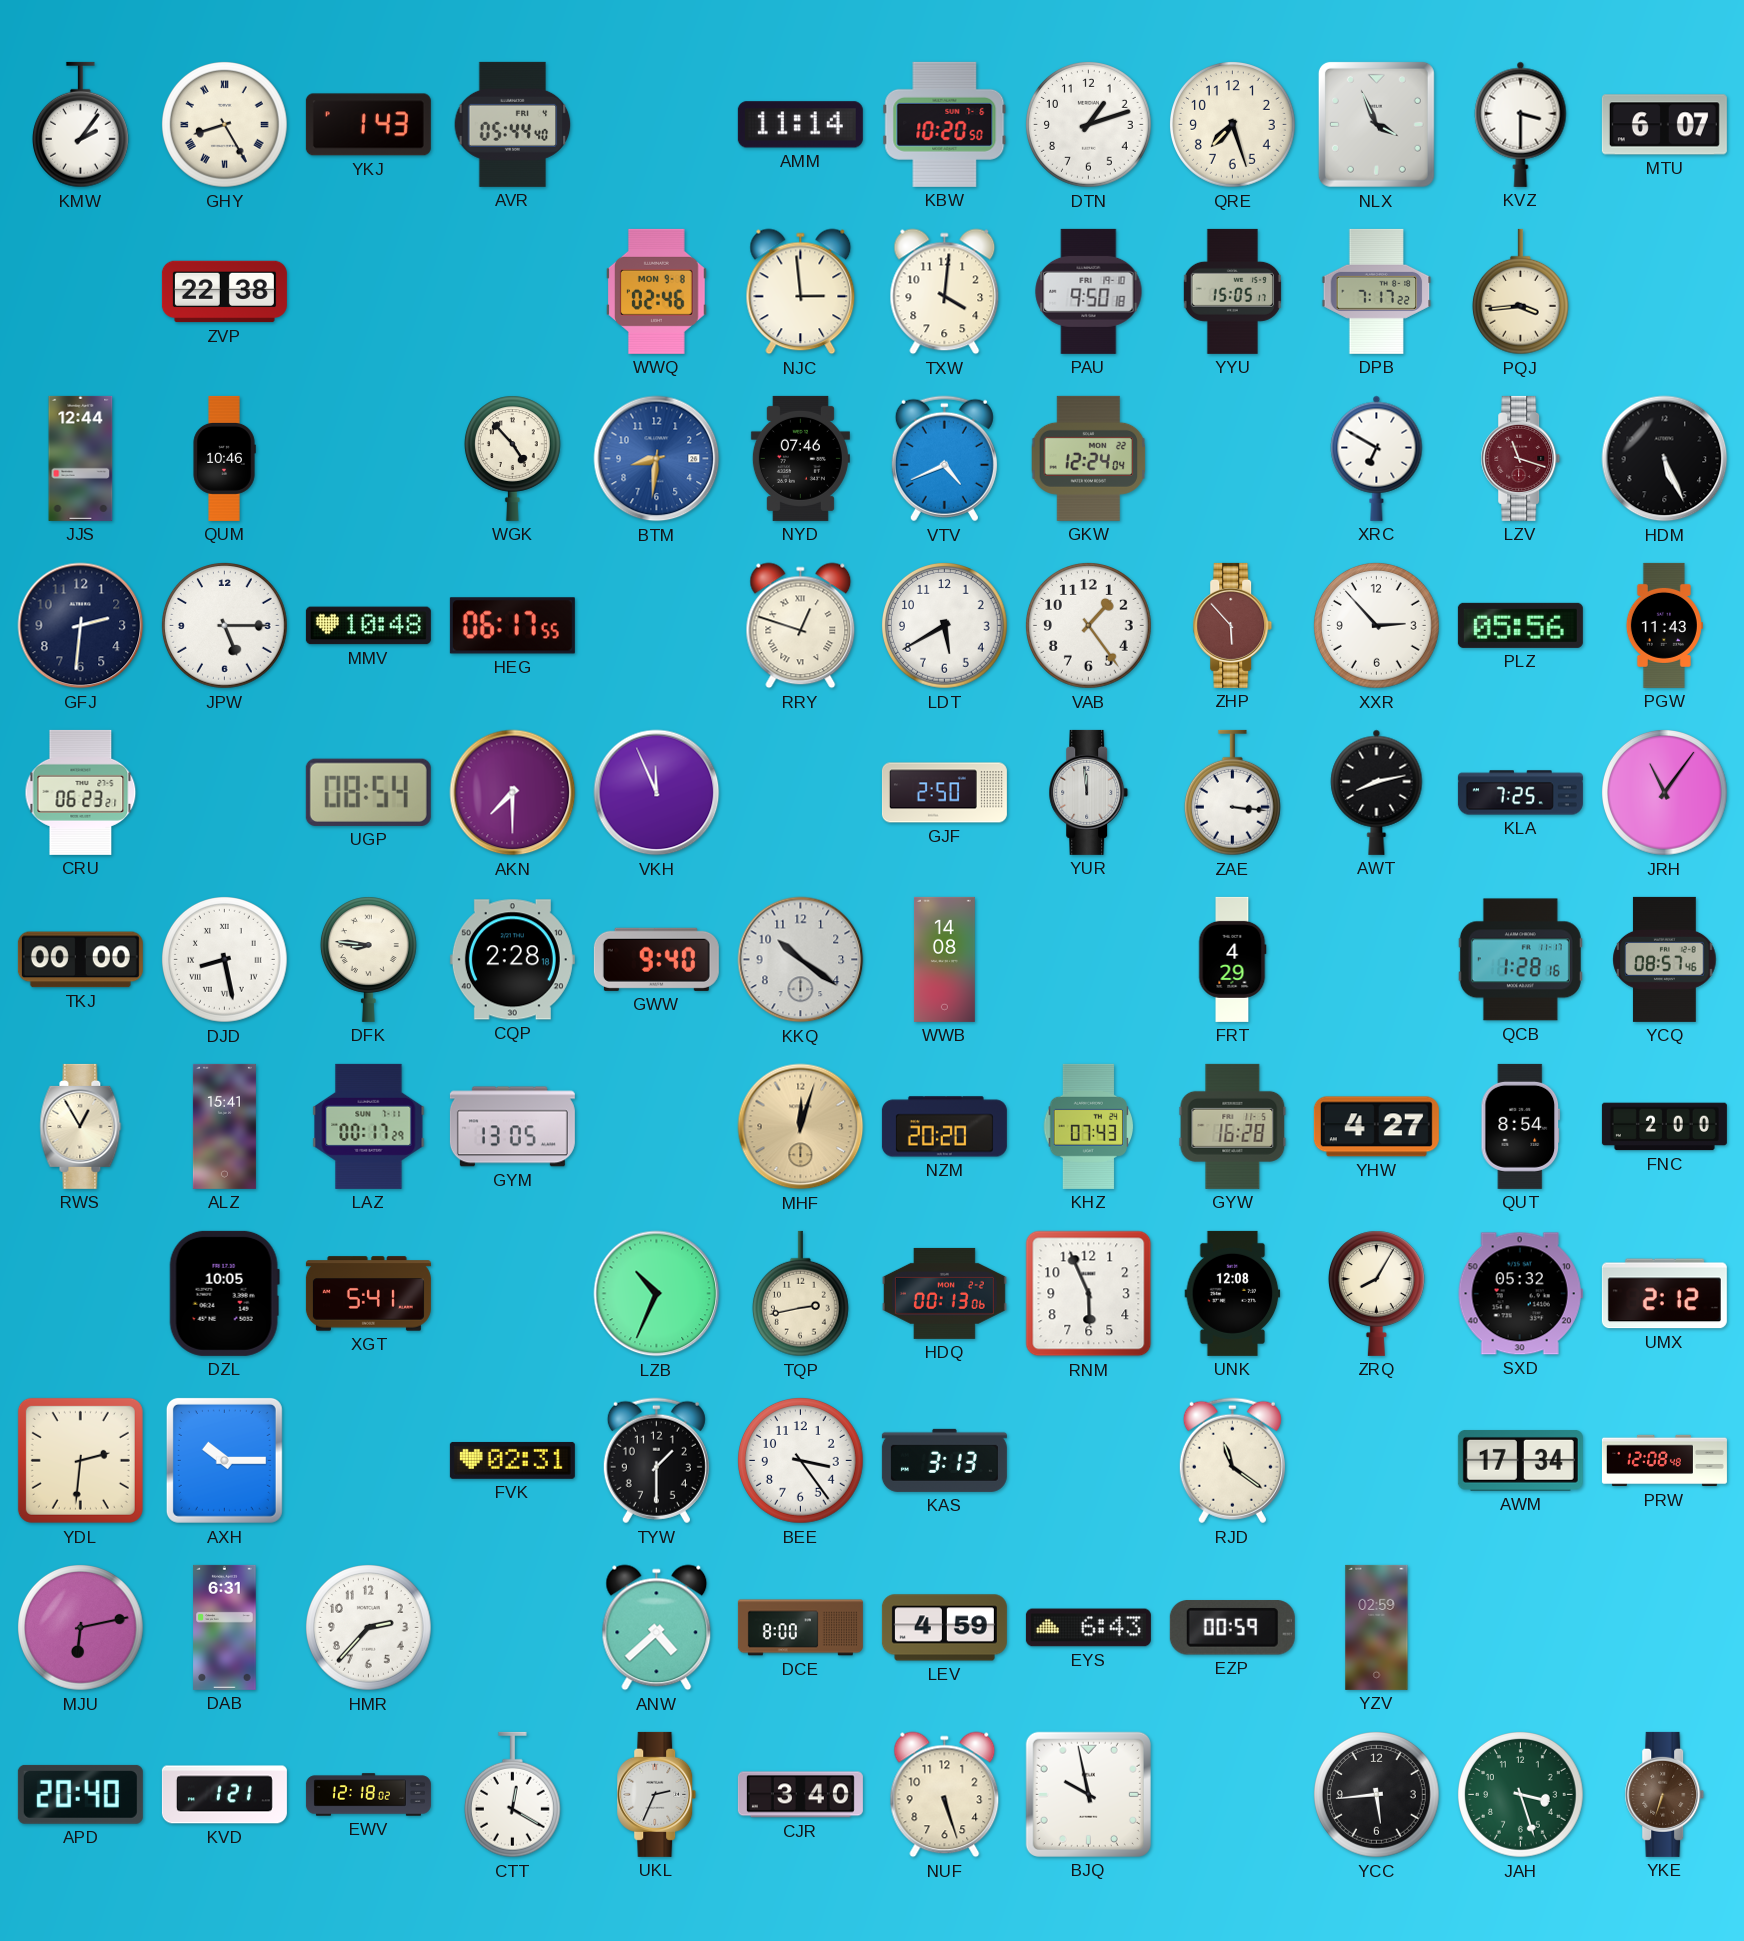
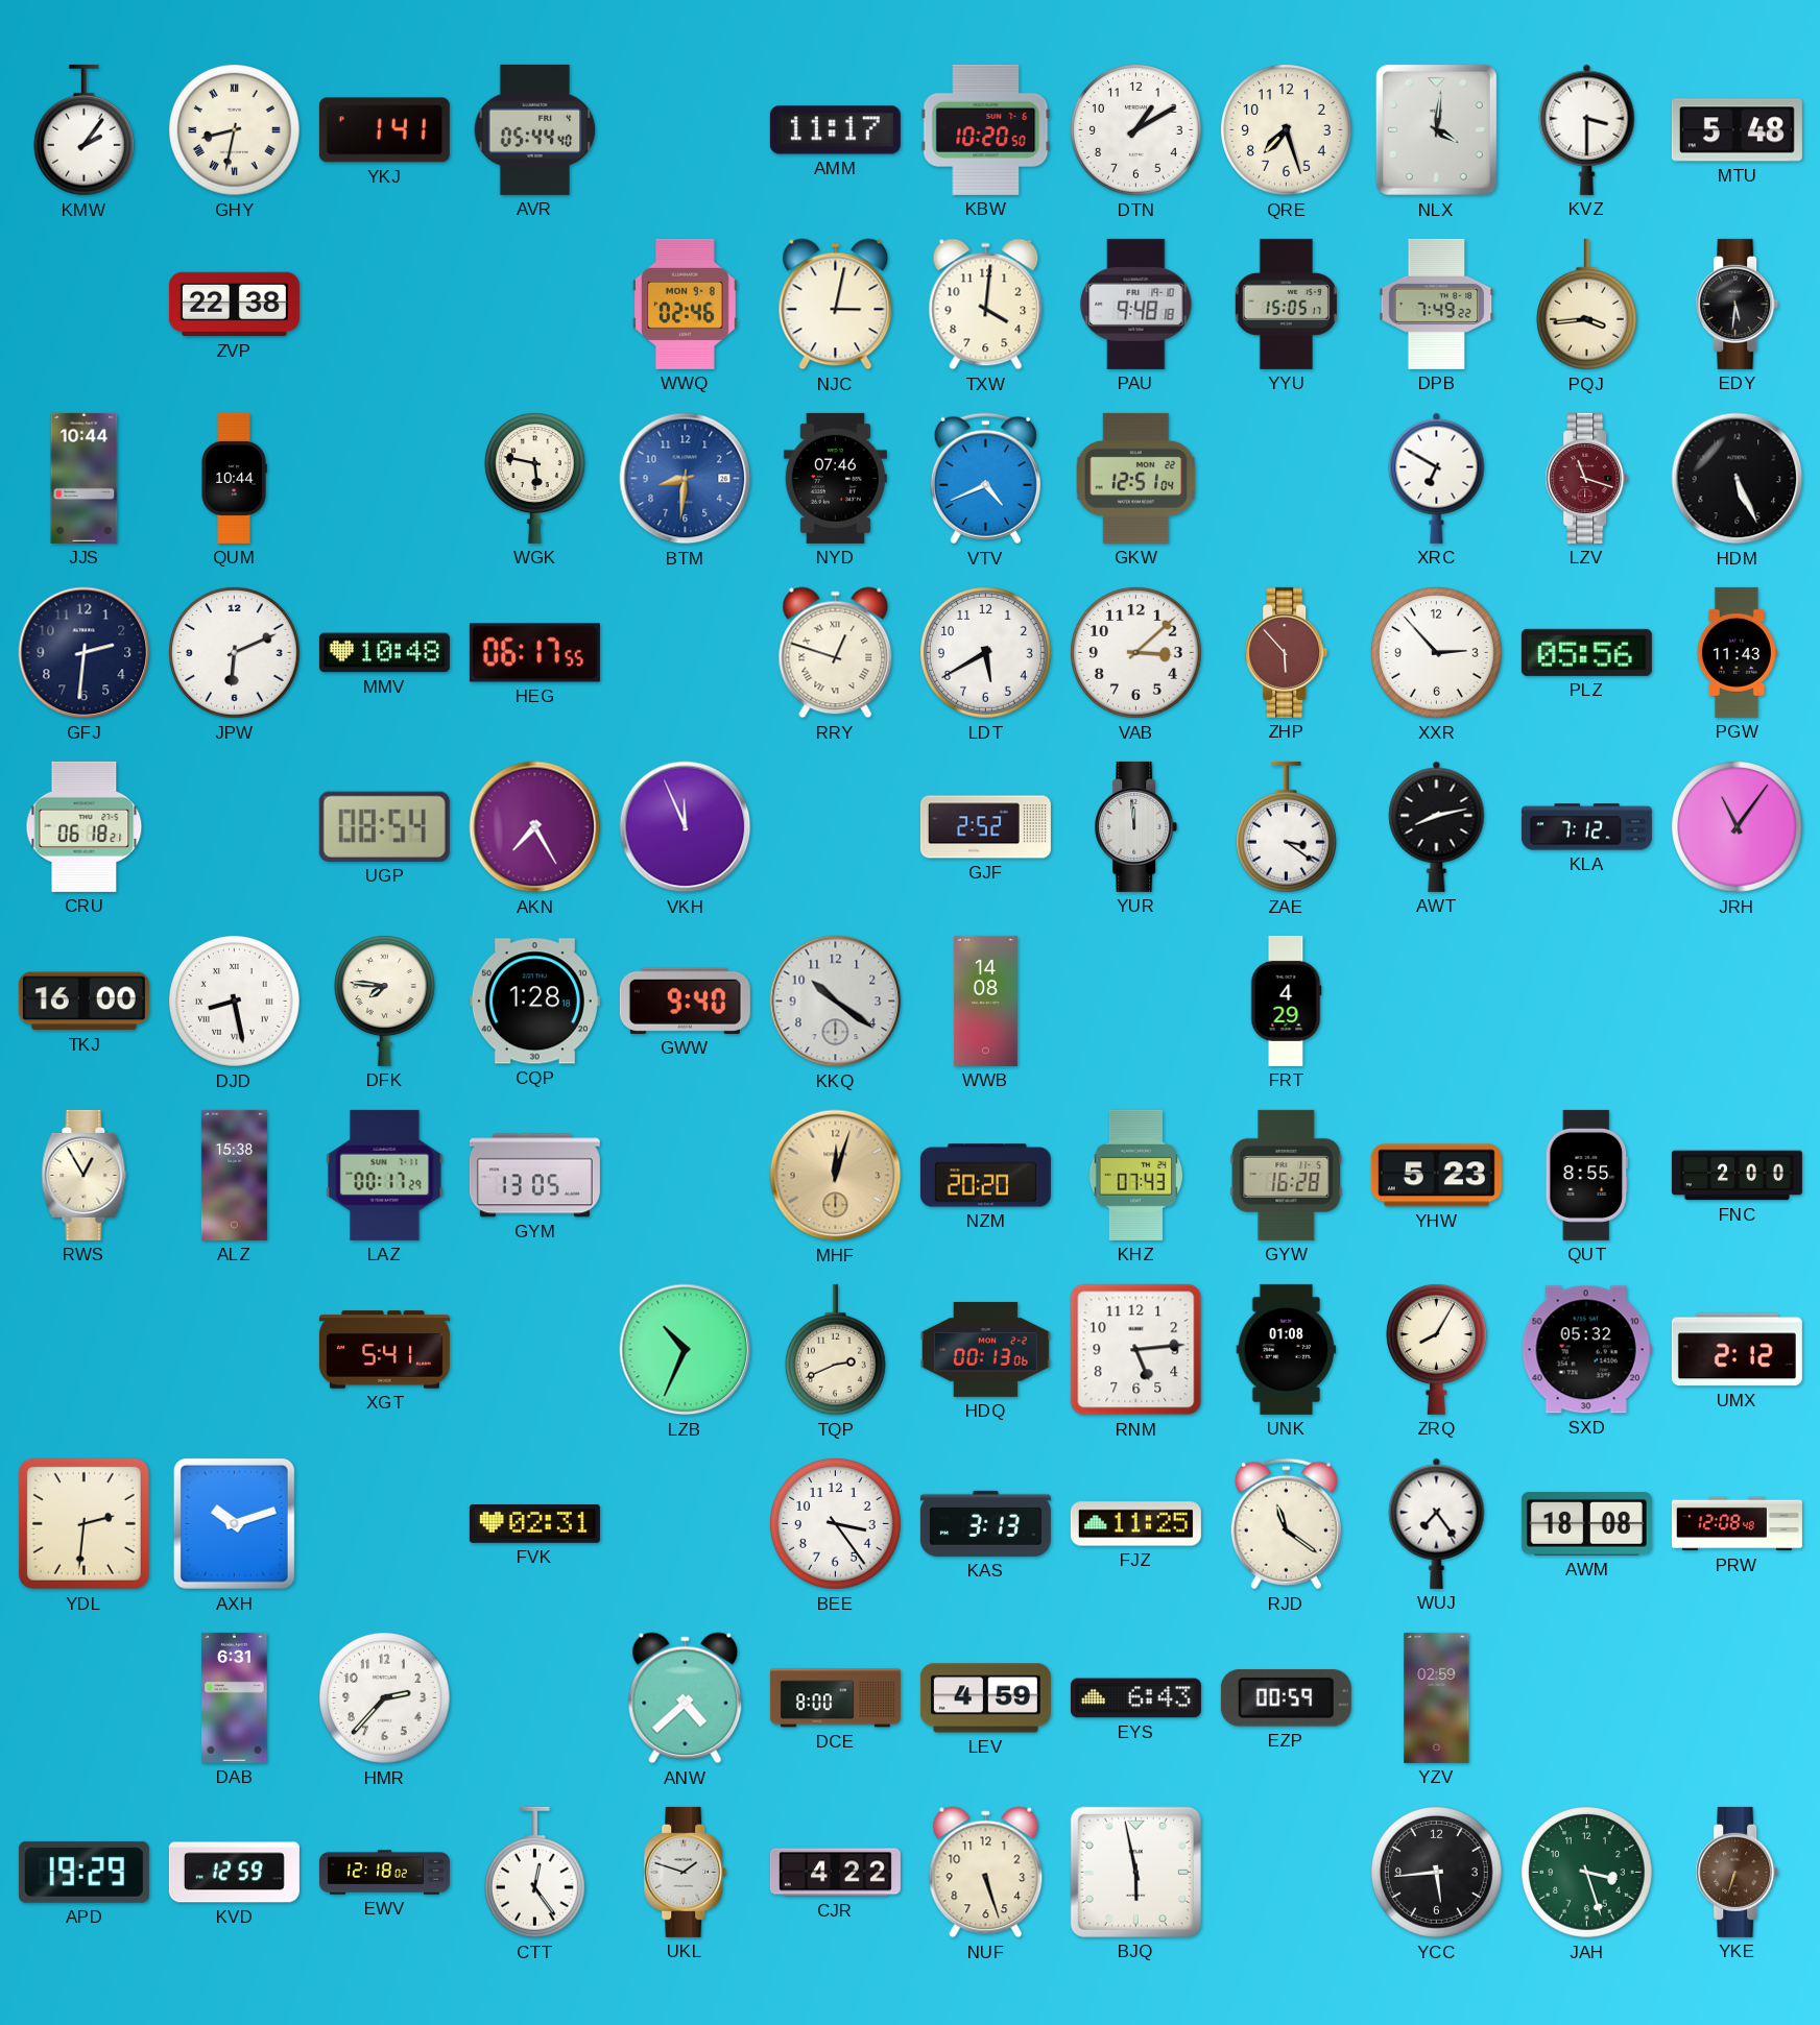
GHY: 8:25 -> 8:32
YKJ: 1:43 -> 1:41
AMM: 11:14 -> 11:17
DTN: 1:12 -> 1:10
NLX: 3:56 -> 4:01
MTU: 6:07 -> 5:48
NJC: 2:59 -> 3:02
PAU: 9:50 -> 9:48
DPB: 7:17 -> 7:49
EDY: none -> 5:31
JJS: 12:44 -> 10:44
QUM: 10:46 -> 10:44
WGK: 4:53 -> 5:47
GKW: 12:24 -> 12:51
JPW: 5:15 -> 6:11
VAB: 1:24 -> 3:08
CRU: 06:23 -> 06:18
AKN: 7:30 -> 7:25
GJF: 2:50 -> 2:52
ZAE: 3:16 -> 3:21
KLA: 7:25 -> 7:12
TKJ: 00:00 -> 16:00
DFK: 8:46 -> 7:46
CQP: 2:28 -> 1:28
QCB: 1:28 -> none
YCQ: 08:57 -> none
ALZ: 15:41 -> 15:38
YHW: 4:27 -> 5:23
QUT: 8:54 -> 8:55
DZL: 10:05 -> none
TQP: 2:43 -> 2:41
RNM: 5:56 -> 5:14
UNK: 12:08 -> 01:08
AXH: 10:15 -> 10:12
TYW: 1:30 -> none
FJZ: none -> 11:25
WUJ: none -> 7:24
AWM: 17:34 -> 18:08
MJU: 6:13 -> none
APD: 20:40 -> 19:29
KVD: 1:21 -> 12:59
CTT: 12:20 -> 12:24
UKL: 2:34 -> 1:48
CJR: 3:40 -> 4:22
BJQ: 9:58 -> 5:58
